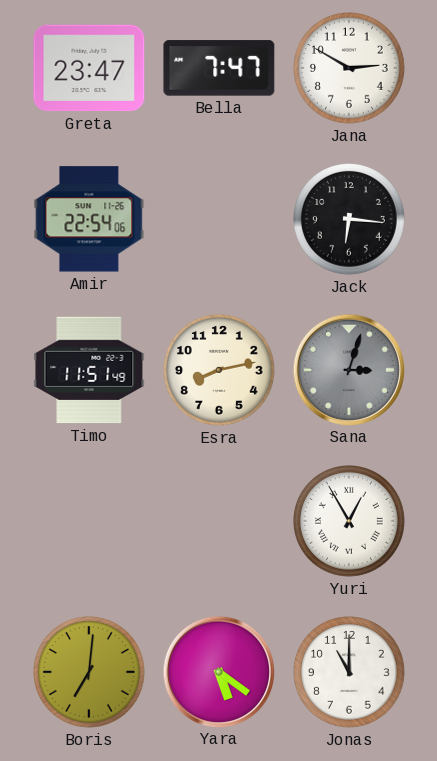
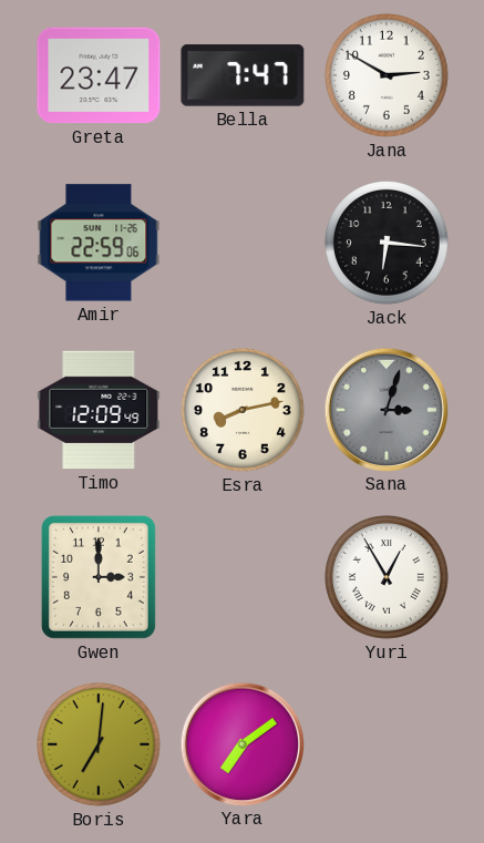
Amir: 22:54 -> 22:59
Timo: 11:51 -> 12:09
Gwen: none -> 3:00
Yara: 5:21 -> 7:09
Jonas: 11:00 -> none
